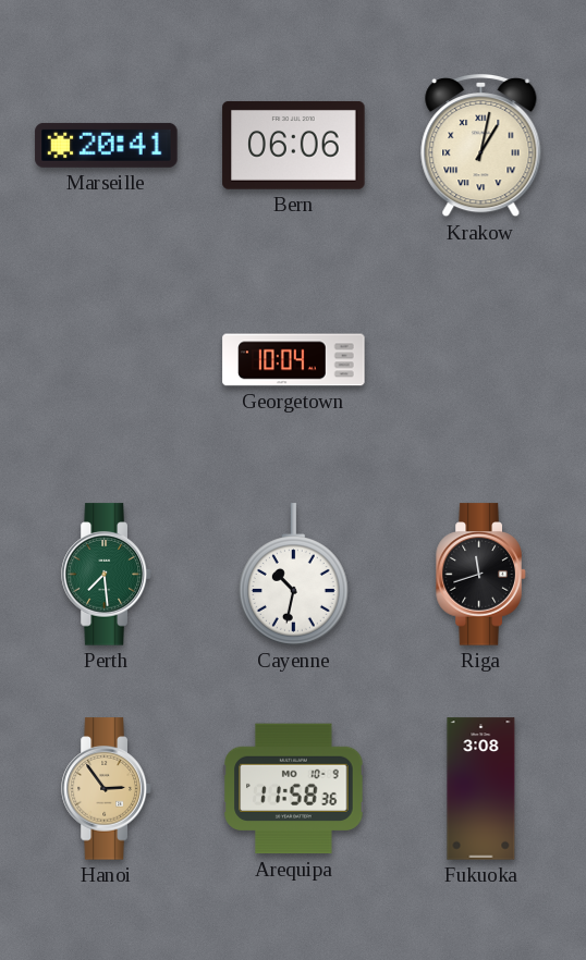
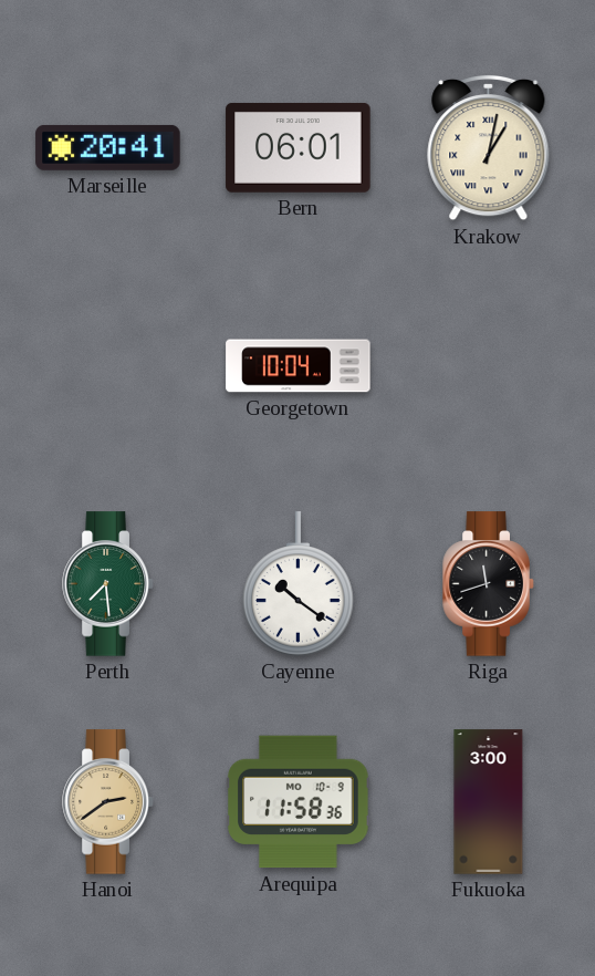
Bern: 06:06 -> 06:01
Cayenne: 10:32 -> 10:21
Hanoi: 2:54 -> 2:39
Fukuoka: 3:08 -> 3:00
